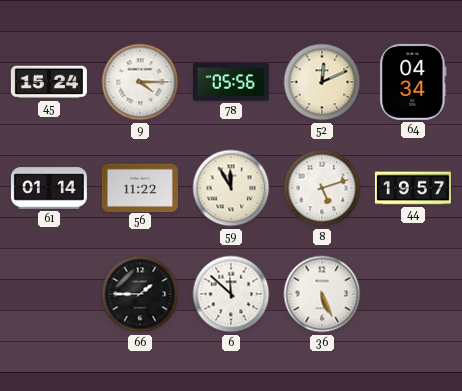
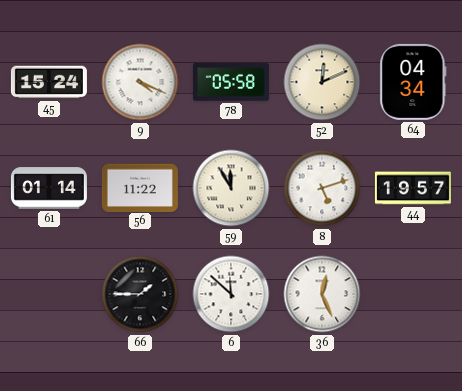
9: 4:15 -> 4:19
78: 05:56 -> 05:58
36: 5:26 -> 12:26
